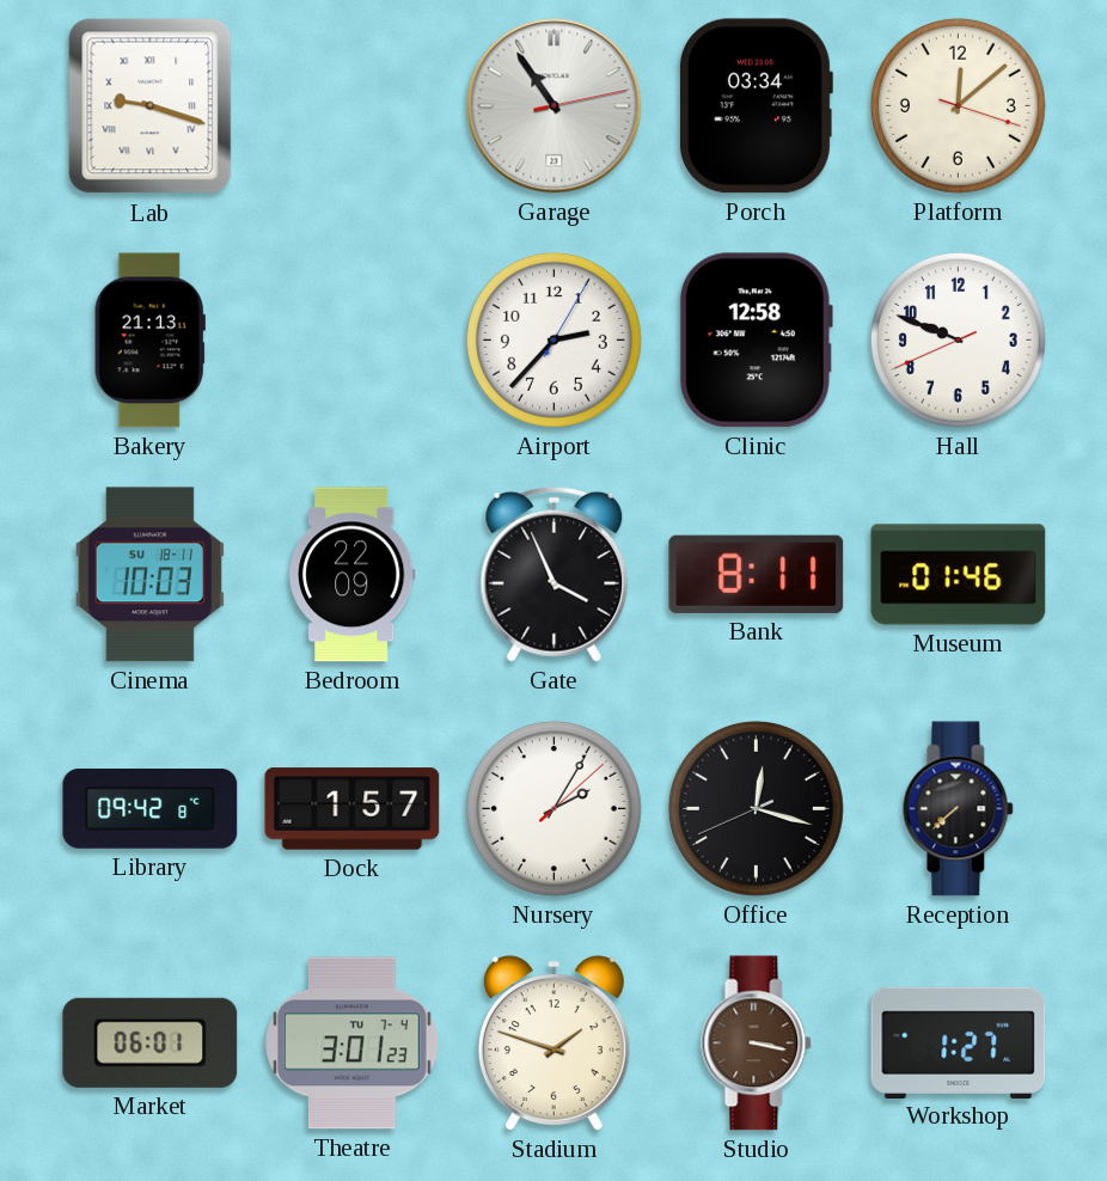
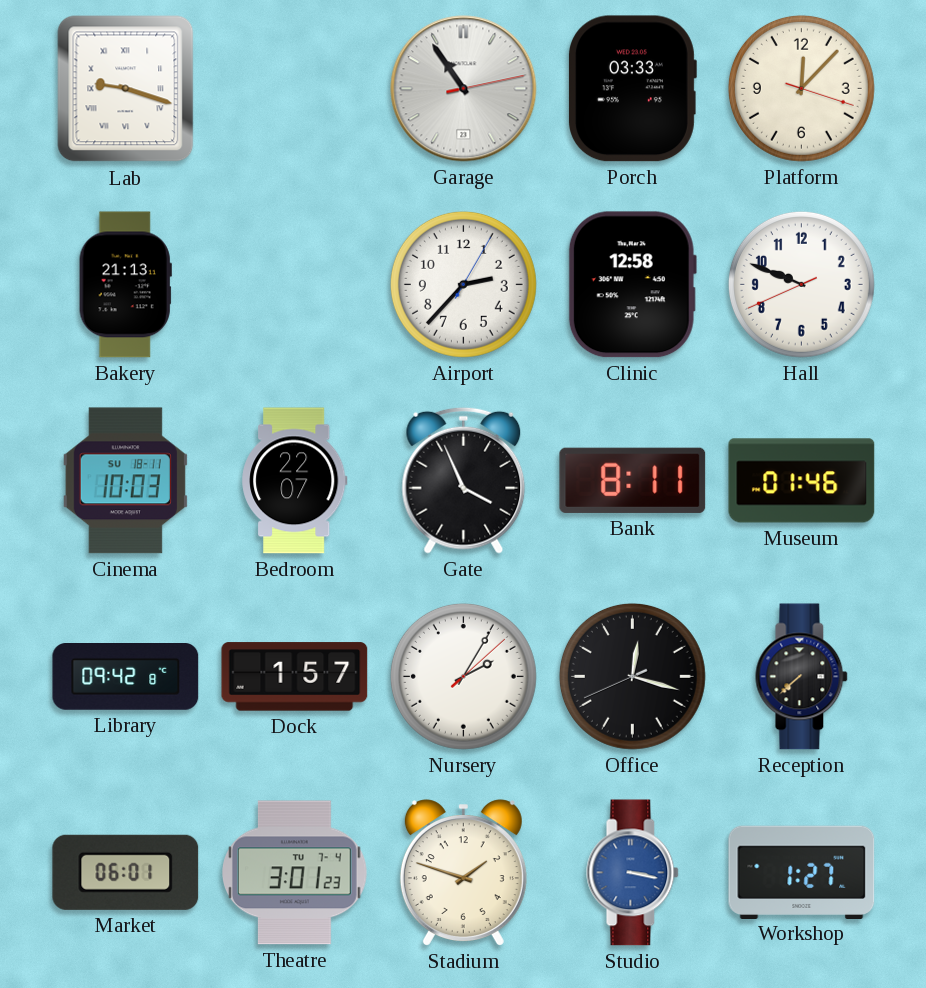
Porch: 03:34 -> 03:33
Platform: 12:08 -> 12:07
Bedroom: 22:09 -> 22:07
Studio dial: brown -> blue
